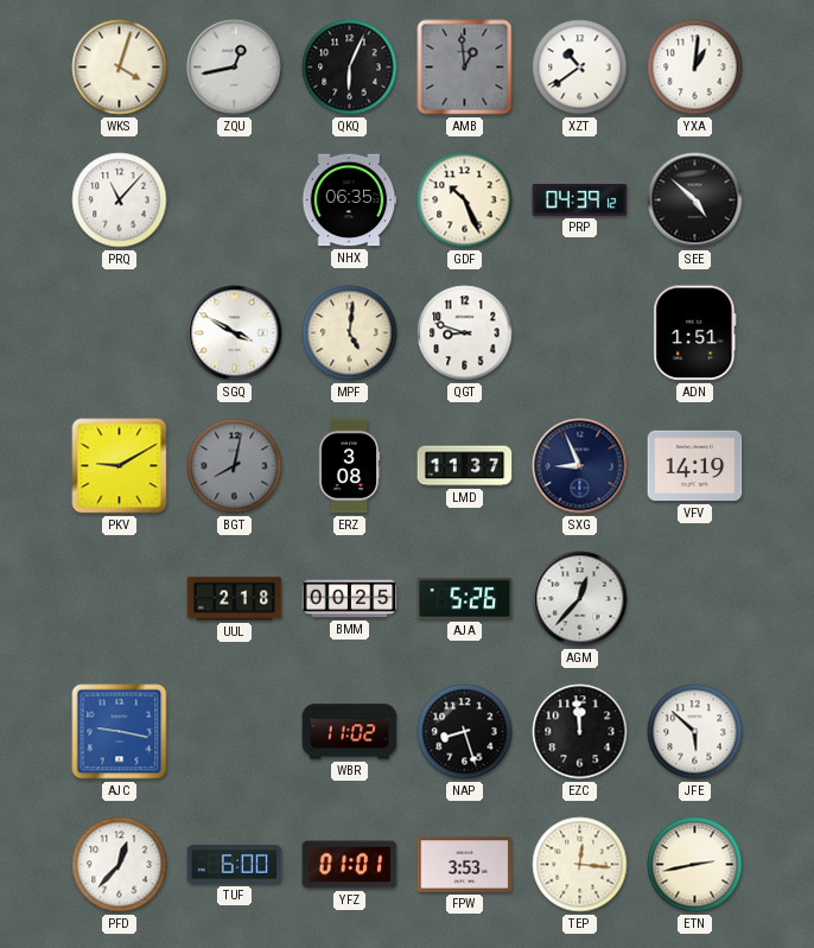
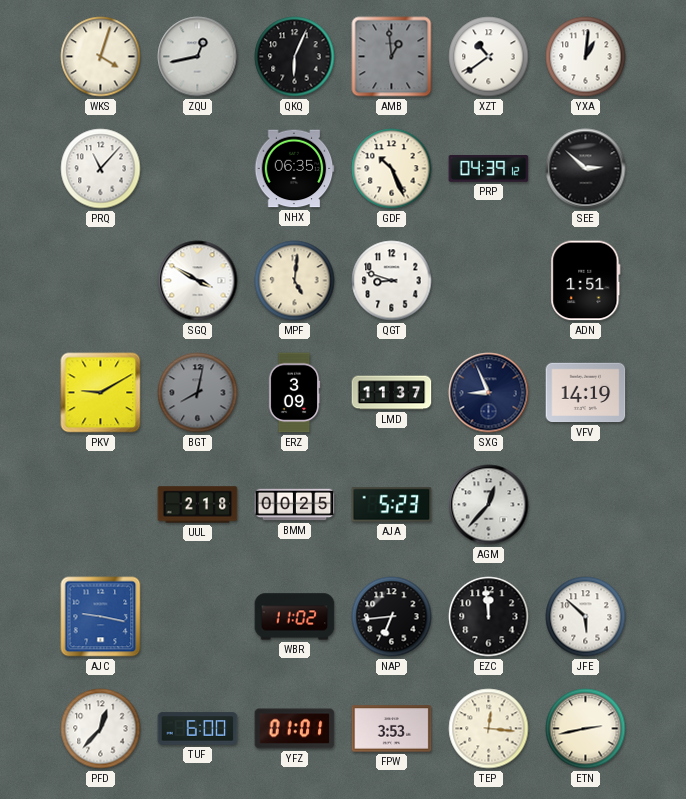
SEE: 4:52 -> 2:52
ERZ: 3:08 -> 3:09
AJA: 5:26 -> 5:23
NAP: 8:27 -> 6:44
